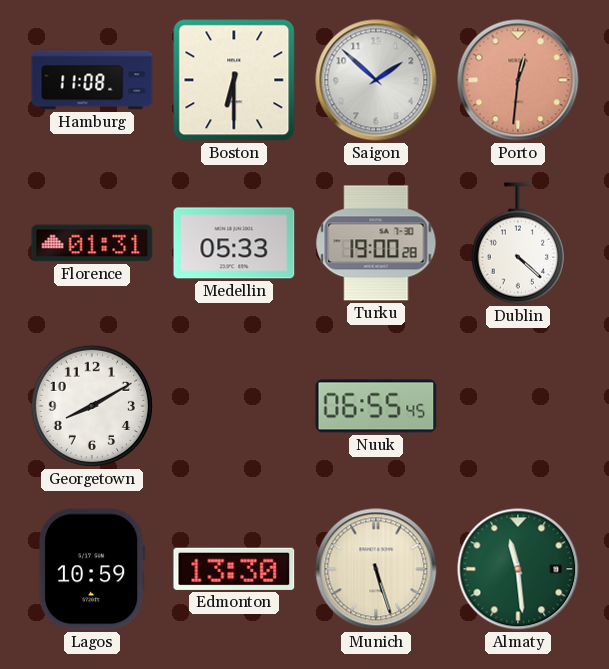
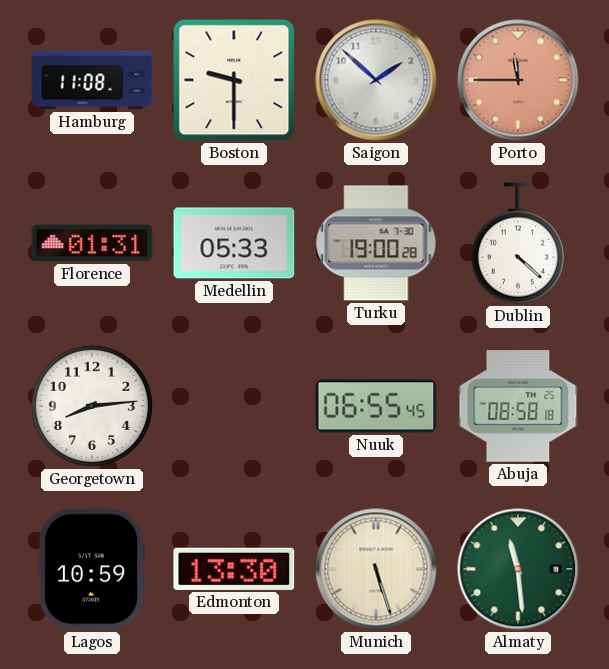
Boston: 6:30 -> 9:30
Porto: 12:31 -> 11:45
Georgetown: 8:10 -> 8:14
Abuja: none -> 08:58
